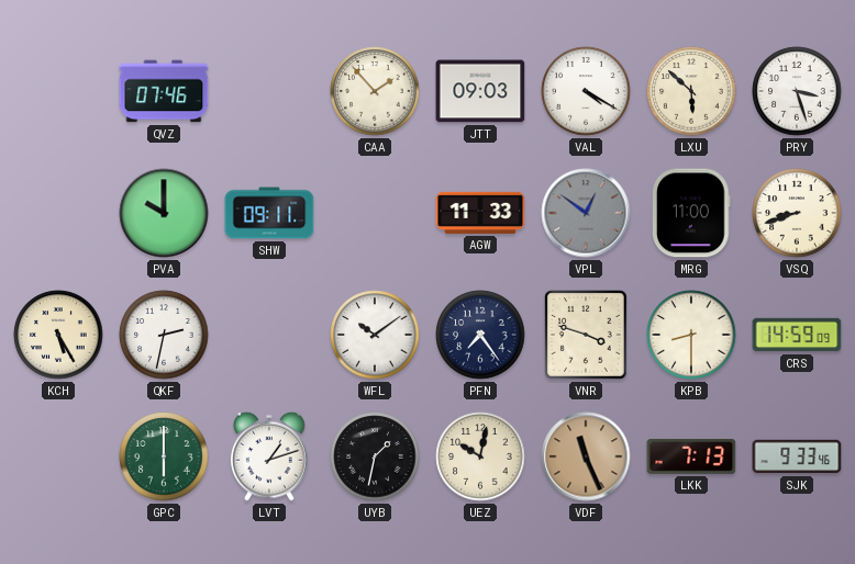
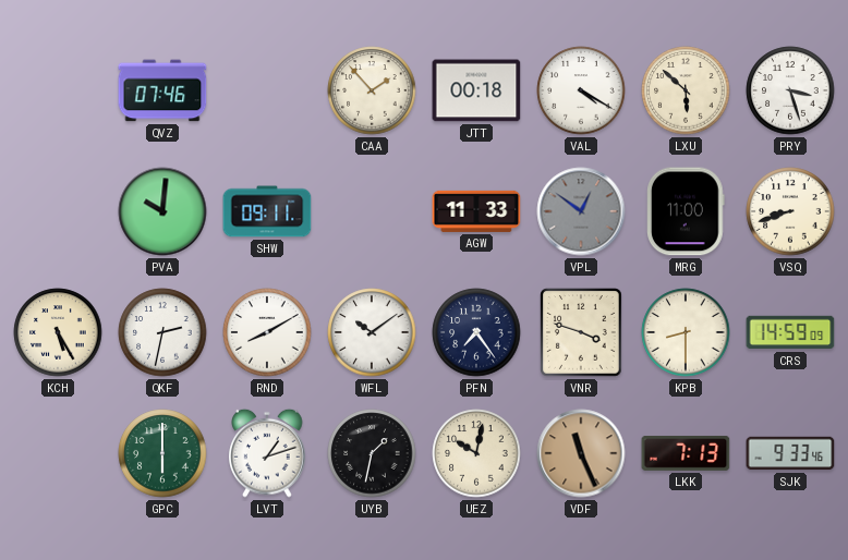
JTT: 09:03 -> 00:18
PVA: 10:00 -> 10:01
RND: none -> 8:10
